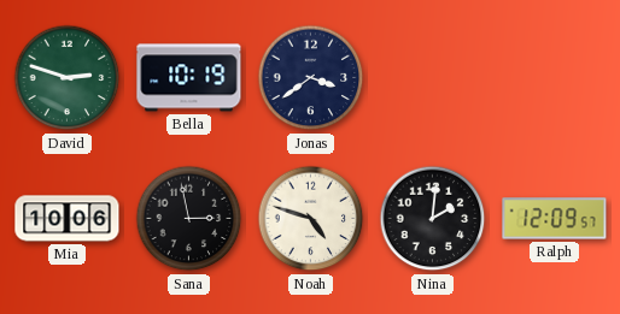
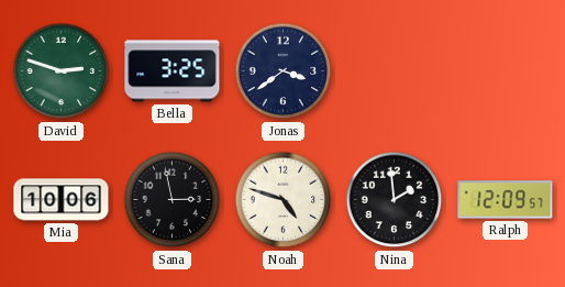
Bella: 10:19 -> 3:25
Nina: 2:01 -> 1:59
